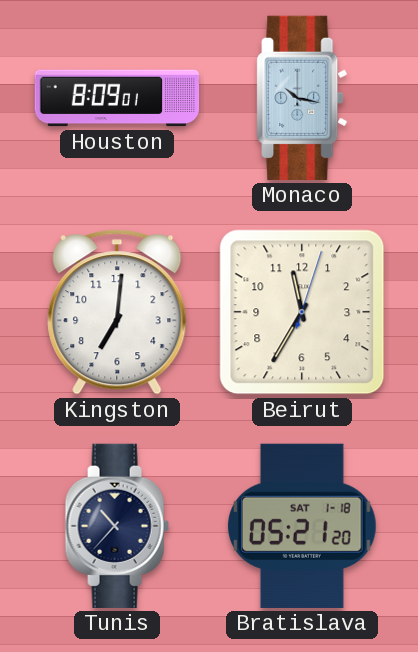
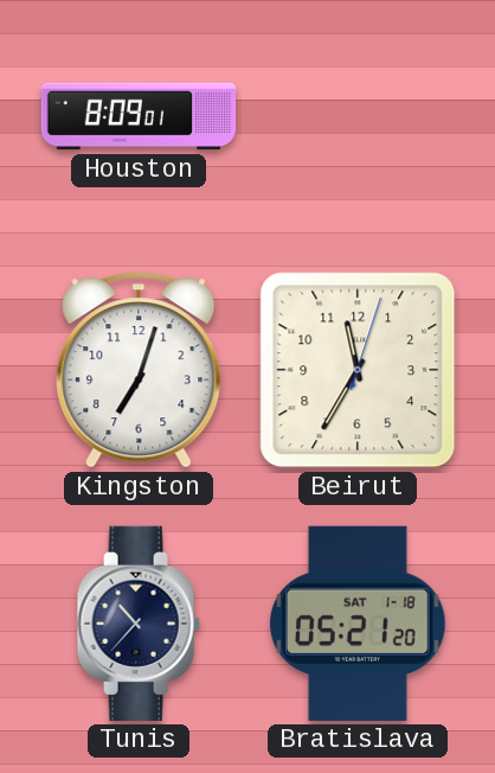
Monaco: 10:17 -> none
Kingston: 7:01 -> 7:03
